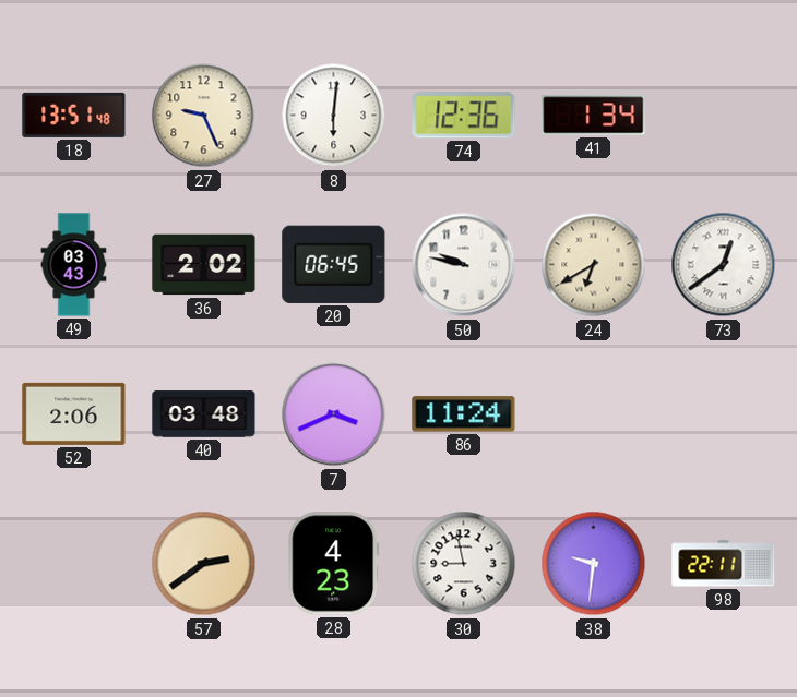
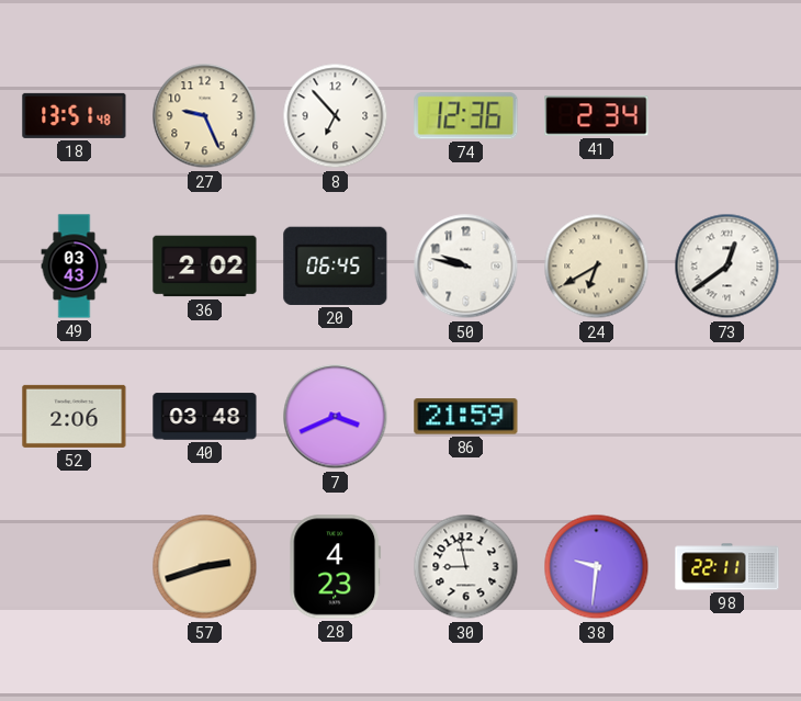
8: 6:01 -> 6:53
41: 1:34 -> 2:34
86: 11:24 -> 21:59
57: 2:39 -> 2:42
